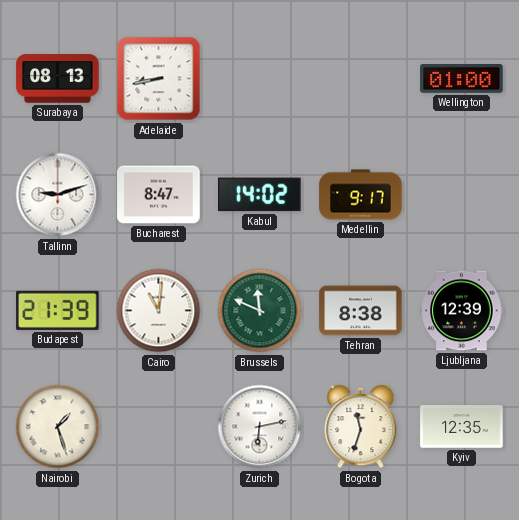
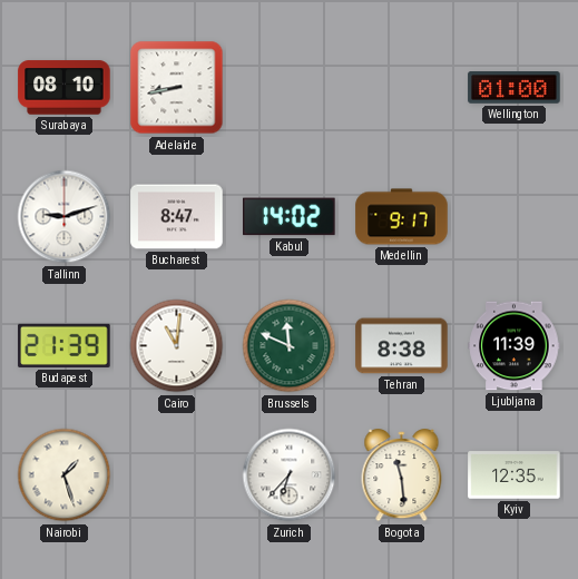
Surabaya: 08:13 -> 08:10
Ljubljana: 12:39 -> 11:39
Zurich: 6:13 -> 6:37
Bogota: 11:33 -> 11:29
